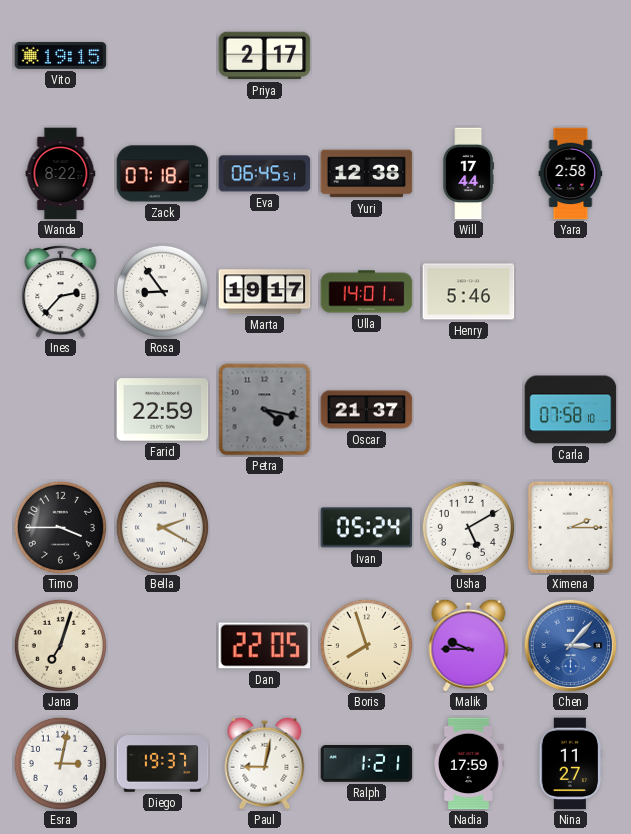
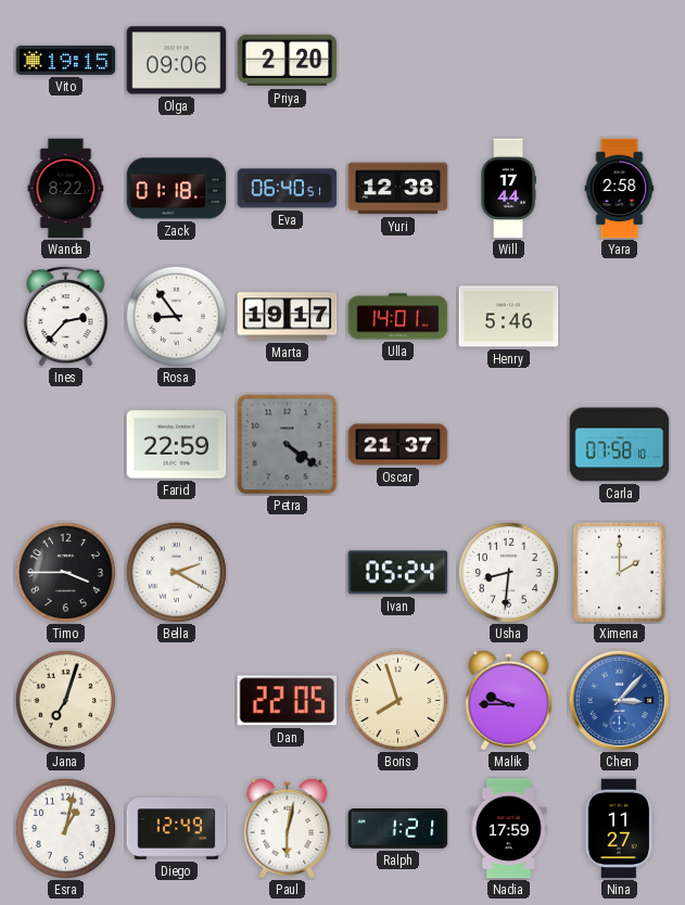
Olga: none -> 09:06
Priya: 2:17 -> 2:20
Zack: 07:18 -> 01:18
Eva: 06:45 -> 06:40
Petra: 4:17 -> 4:21
Usha: 5:10 -> 8:31
Ximena: 2:15 -> 2:00
Esra: 3:02 -> 1:02
Diego: 19:37 -> 12:49
Paul: 9:02 -> 6:02
